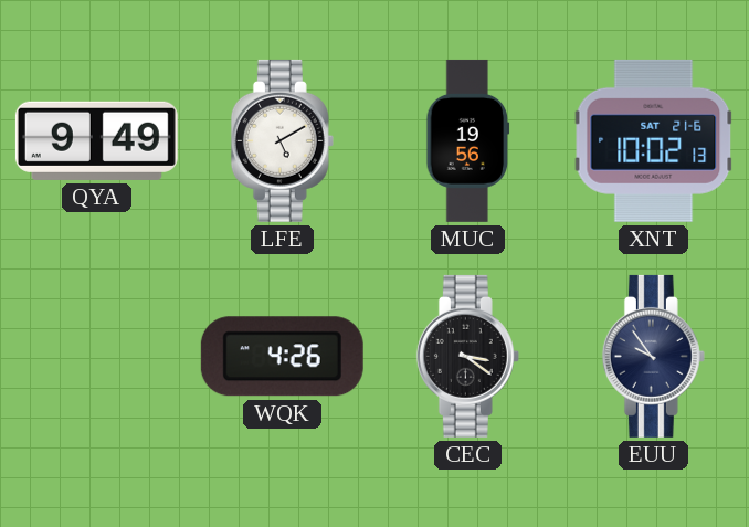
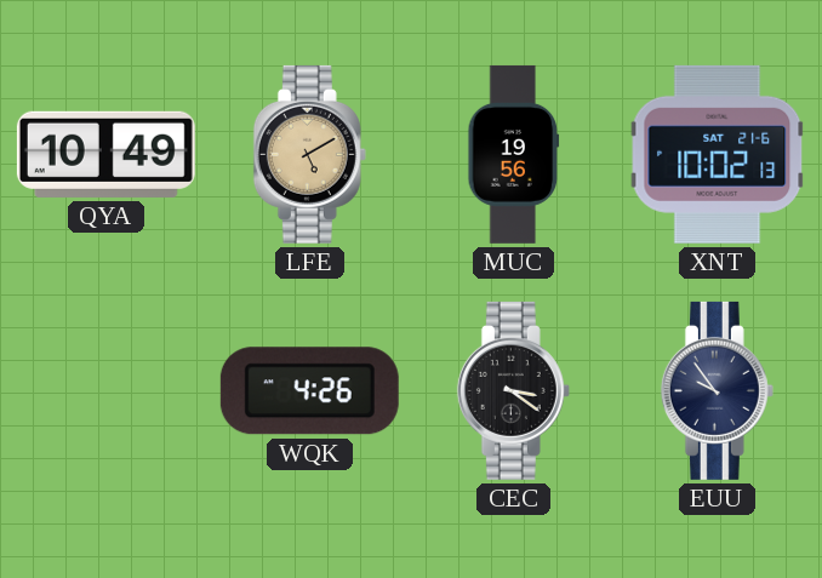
QYA: 9:49 -> 10:49
LFE dial: white -> champagne
